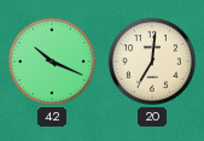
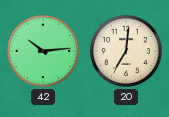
42: 10:19 -> 10:14
